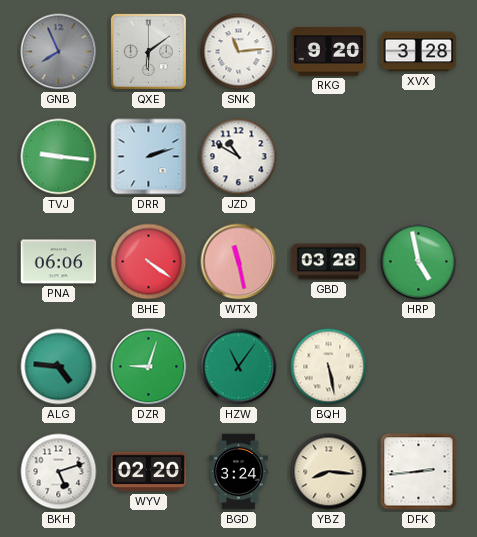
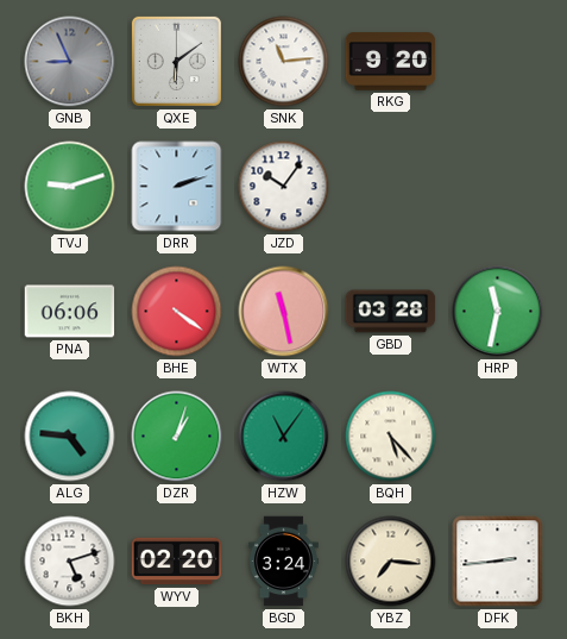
GNB: 7:56 -> 8:56
XVX: 3:28 -> none
TVJ: 9:16 -> 9:12
JZD: 10:50 -> 10:06
HRP: 4:58 -> 11:32
DZR: 9:03 -> 1:03
BQH: 5:28 -> 5:23
YBZ: 8:16 -> 7:16
